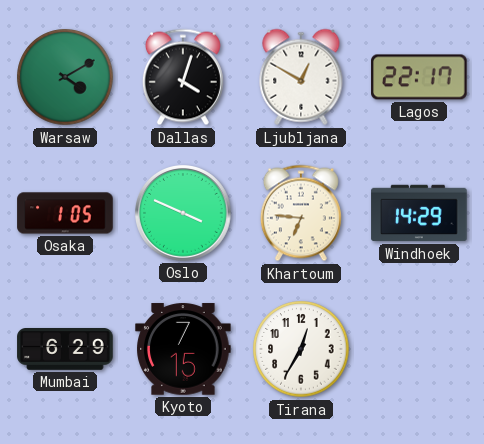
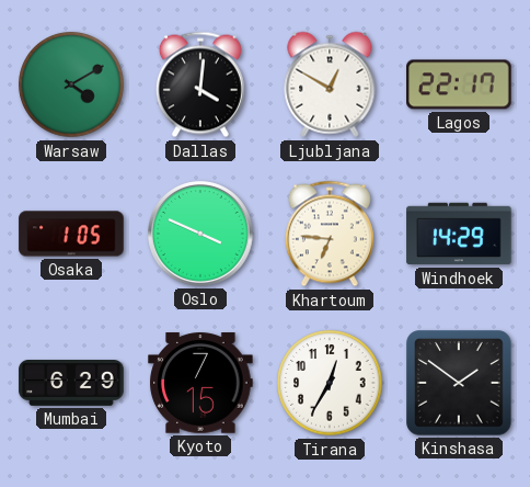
Dallas: 4:03 -> 4:01
Kinshasa: none -> 1:51
